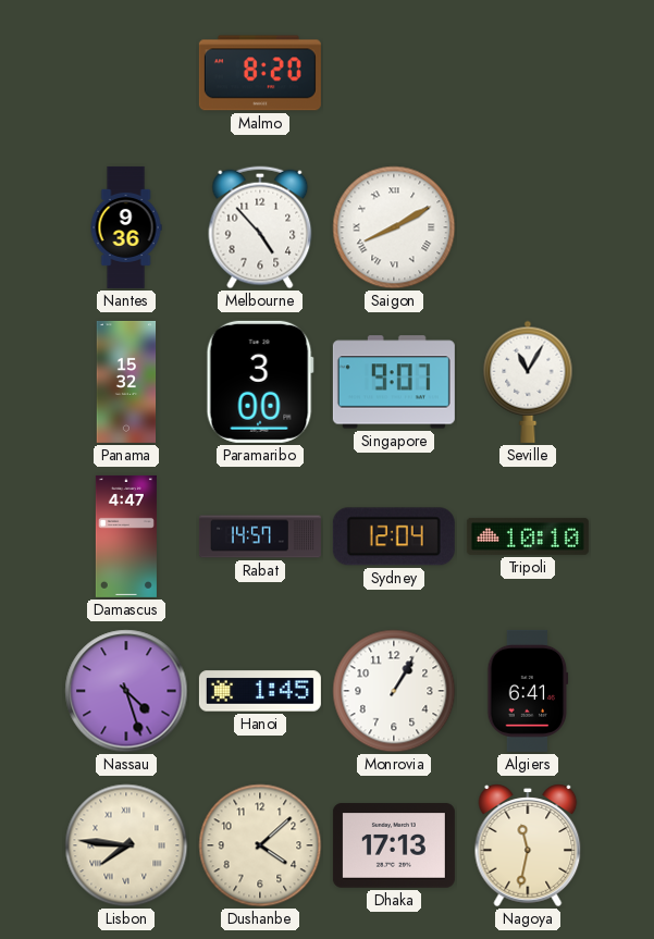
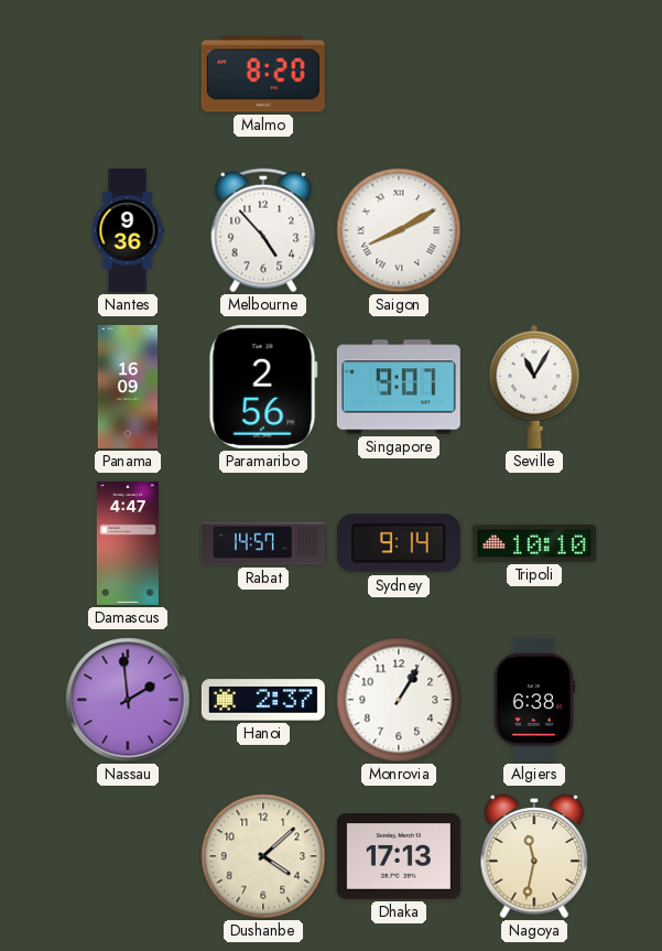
Panama: 15:32 -> 16:09
Paramaribo: 3:00 -> 2:56
Sydney: 12:04 -> 9:14
Nassau: 4:27 -> 1:59
Hanoi: 1:45 -> 2:37
Algiers: 6:41 -> 6:38
Lisbon: 7:46 -> none
